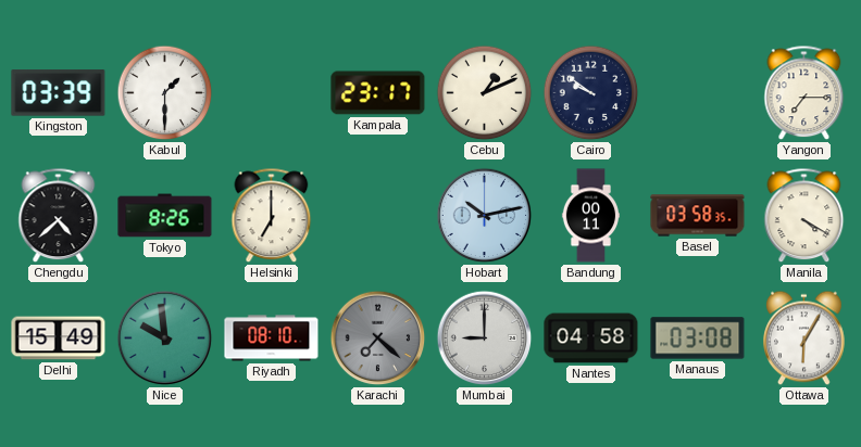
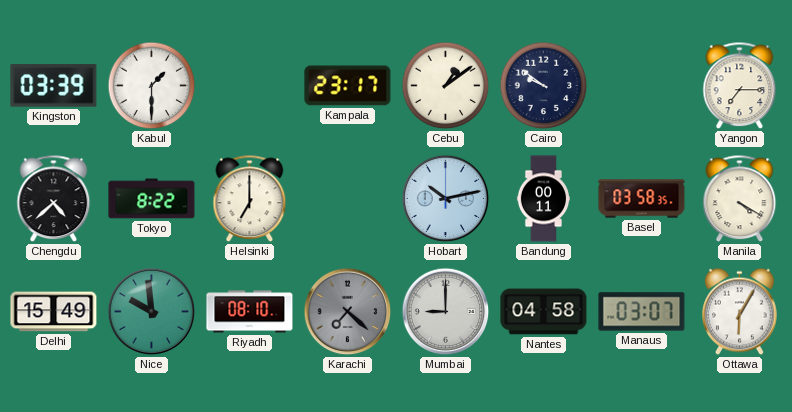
Cebu: 1:11 -> 1:09
Tokyo: 8:26 -> 8:22
Manaus: 03:08 -> 03:07
